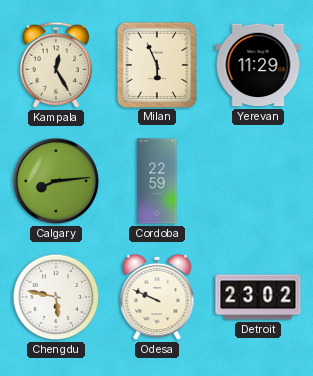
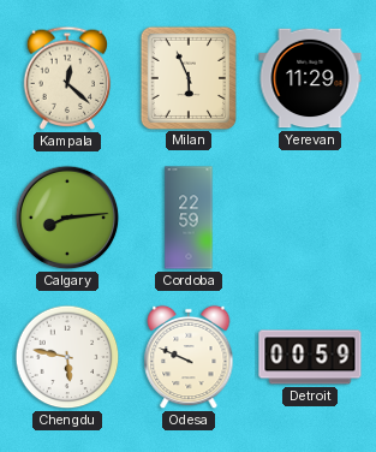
Kampala: 12:25 -> 12:22
Detroit: 23:02 -> 00:59
